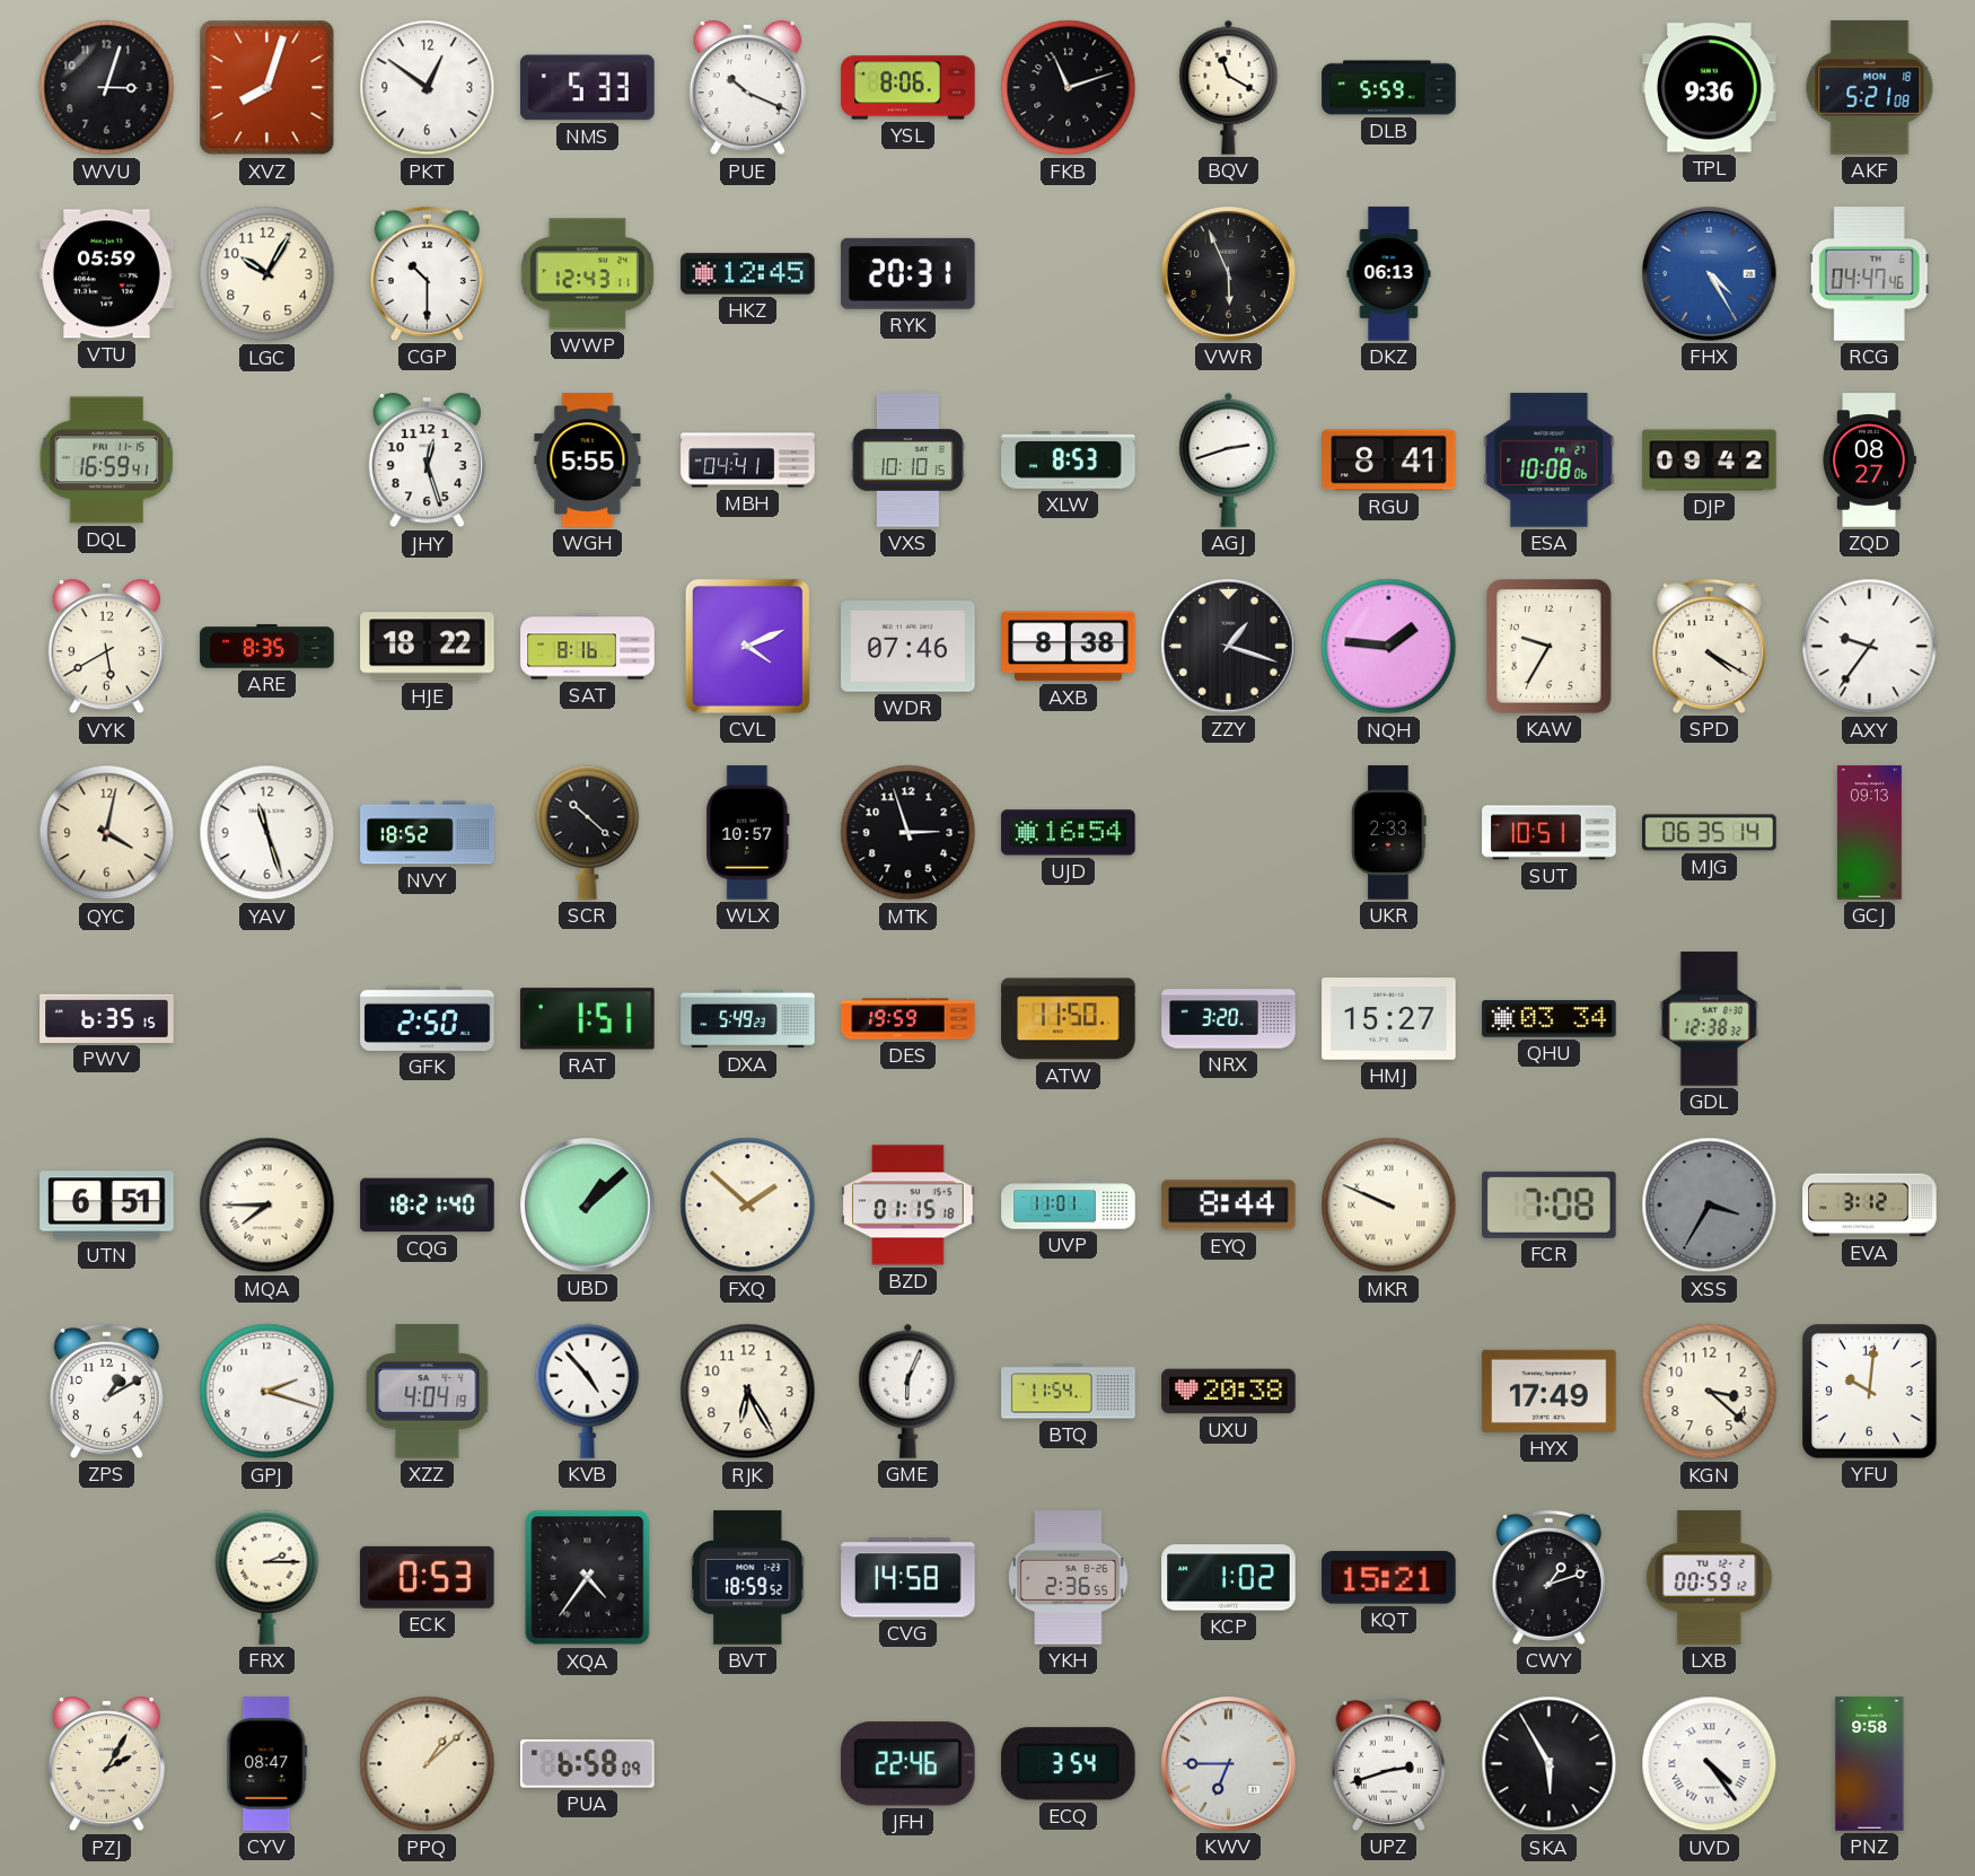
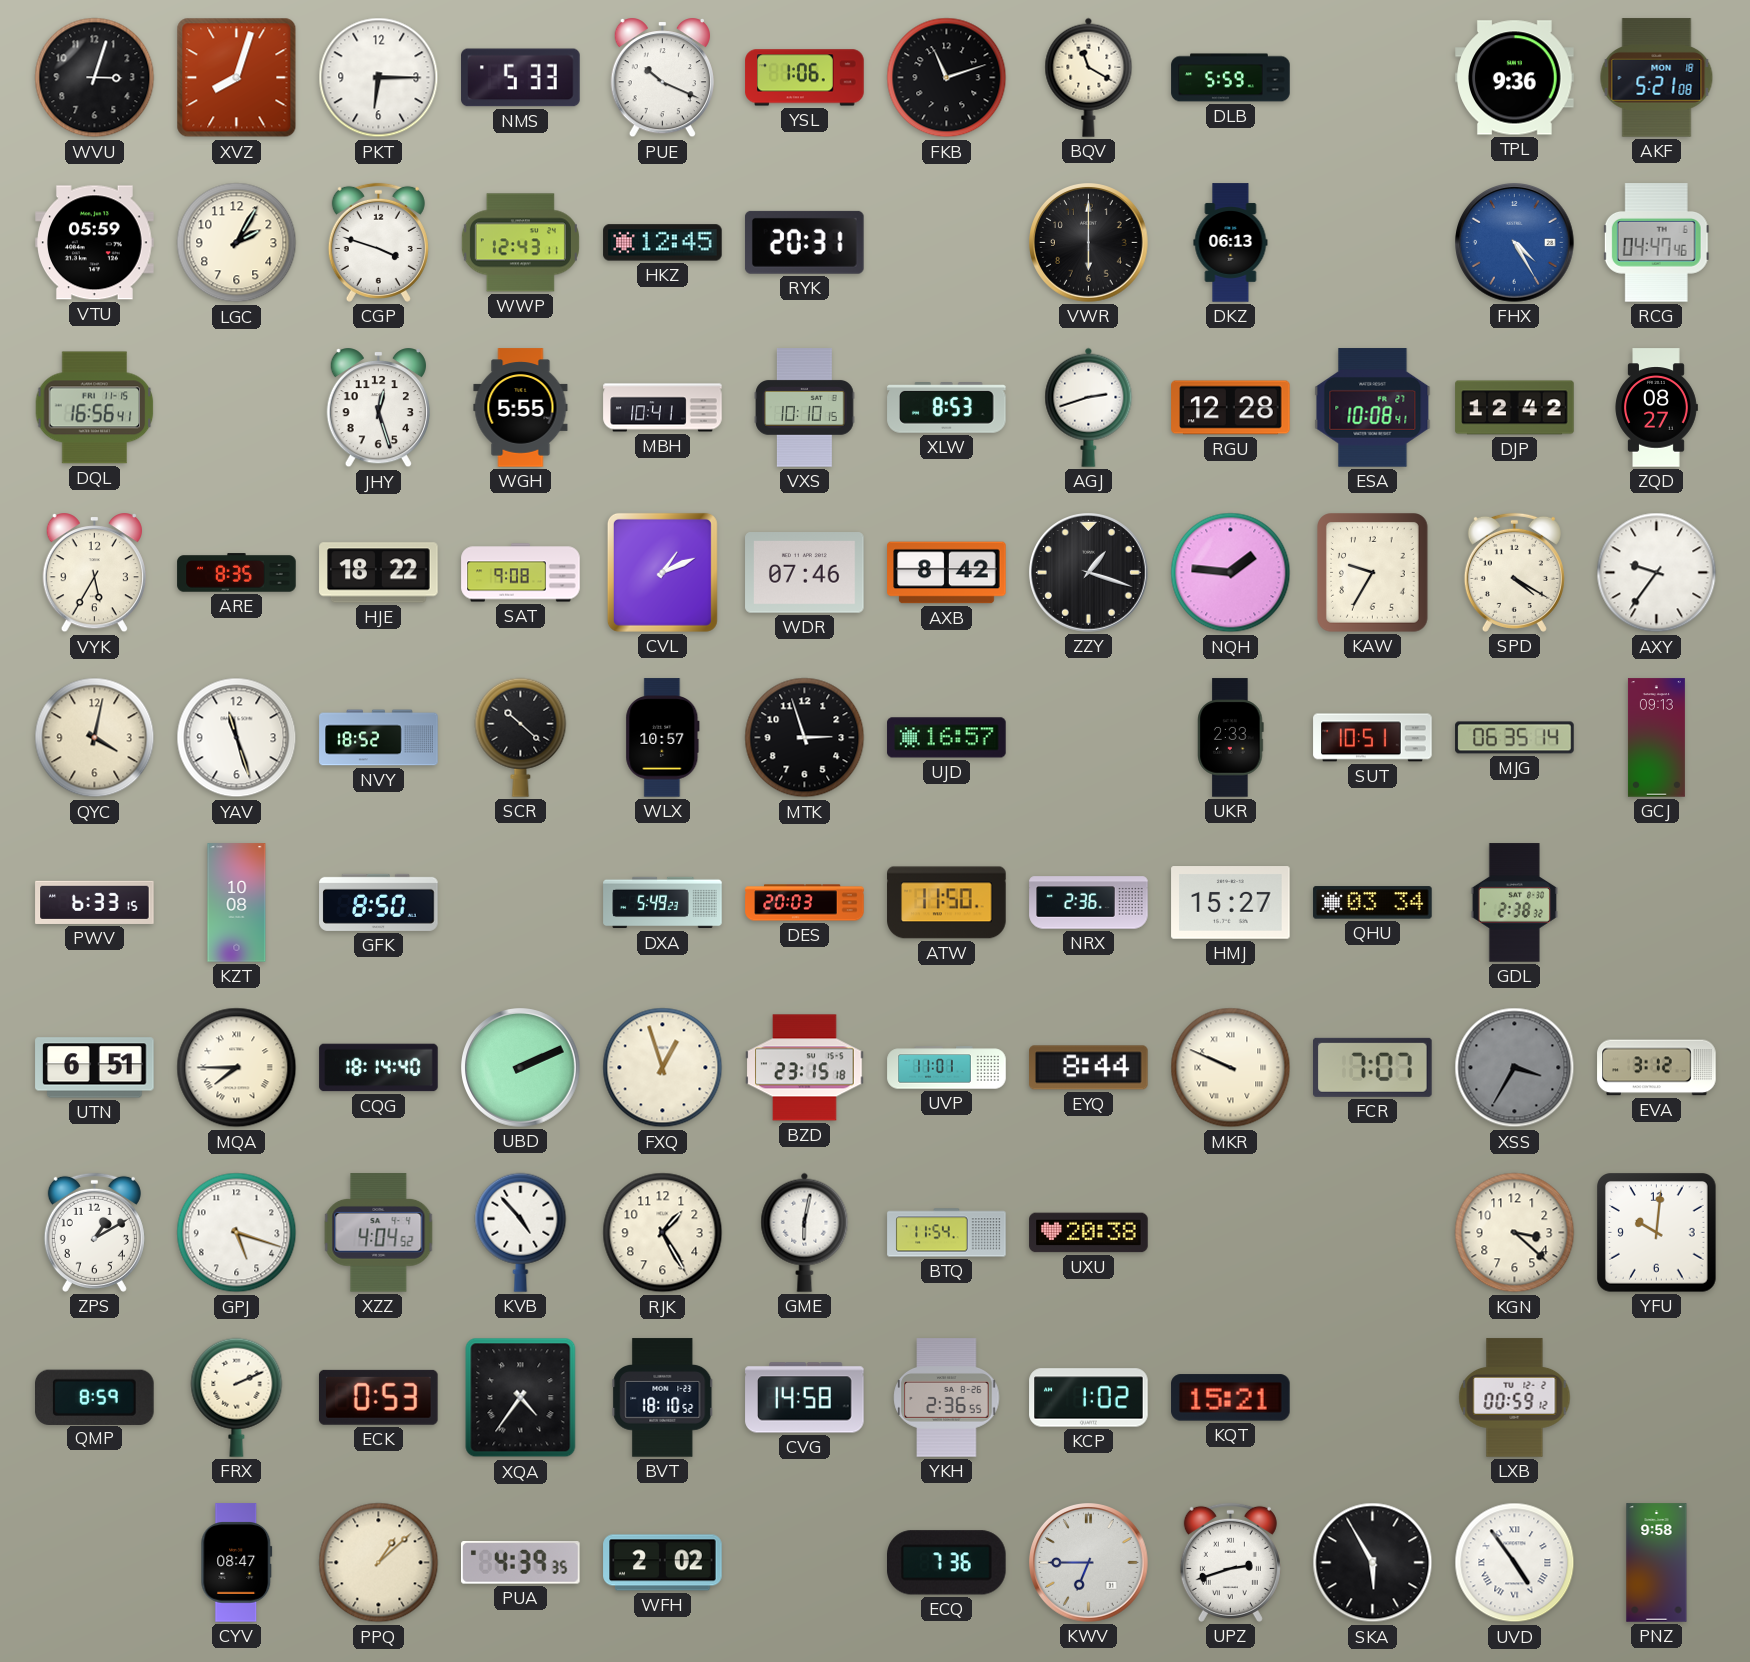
PKT: 12:51 -> 6:15
YSL: 8:06 -> 1:06
LGC: 10:05 -> 2:05
CGP: 10:30 -> 3:48
VWR: 5:56 -> 6:00
DQL: 16:59 -> 16:56
MBH: 04:41 -> 10:41
RGU: 8:41 -> 12:28
ESA: 10:08:06 -> 10:08:41
DJP: 09:42 -> 12:42
VYK: 5:40 -> 5:35
SAT: 8:16 -> 9:08
CVL: 4:11 -> 1:11
AXB: 8:38 -> 8:42
UJD: 16:54 -> 16:57
PWV: 6:35 -> 6:33
KZT: none -> 10:08
GFK: 2:50 -> 8:50
RAT: 1:51 -> none
DES: 19:59 -> 20:03
NRX: 3:20 -> 2:36
GDL: 12:38 -> 2:38
CQG: 18:21 -> 18:14
UBD: 1:08 -> 2:11
FXQ: 1:52 -> 12:57
BZD: 01:15 -> 23:15
FCR: 7:08 -> 7:07
GPJ: 2:18 -> 5:18
XZZ: 4:04:19 -> 4:04:52
RJK: 6:25 -> 1:25
GME: 6:04 -> 6:02
HYX: 17:49 -> none
QMP: none -> 8:59
FRX: 2:15 -> 2:11
BVT: 18:59 -> 18:10
CWY: 1:12 -> none
PZJ: 2:05 -> none
PUA: 6:58 -> 4:39
WFH: none -> 2:02
JFH: 22:46 -> none
ECQ: 3:54 -> 7:36
UVD: 4:24 -> 4:54
